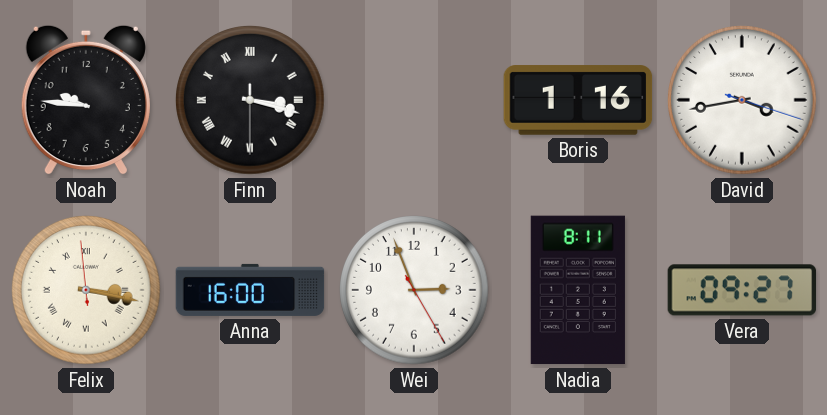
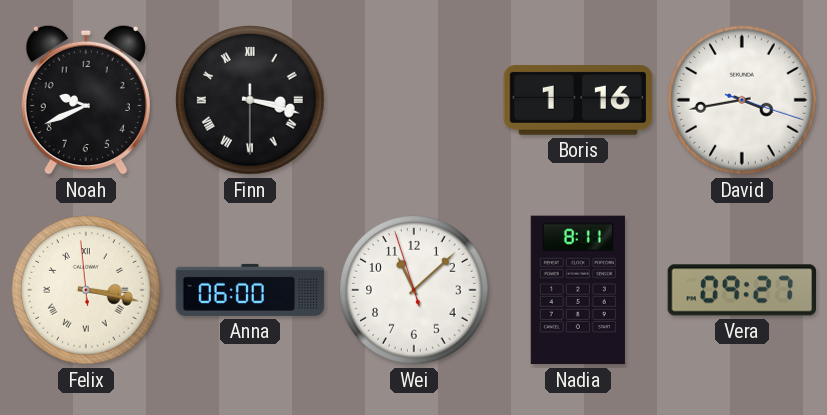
Noah: 9:46 -> 9:41
Anna: 16:00 -> 06:00
Wei: 2:56 -> 11:07
